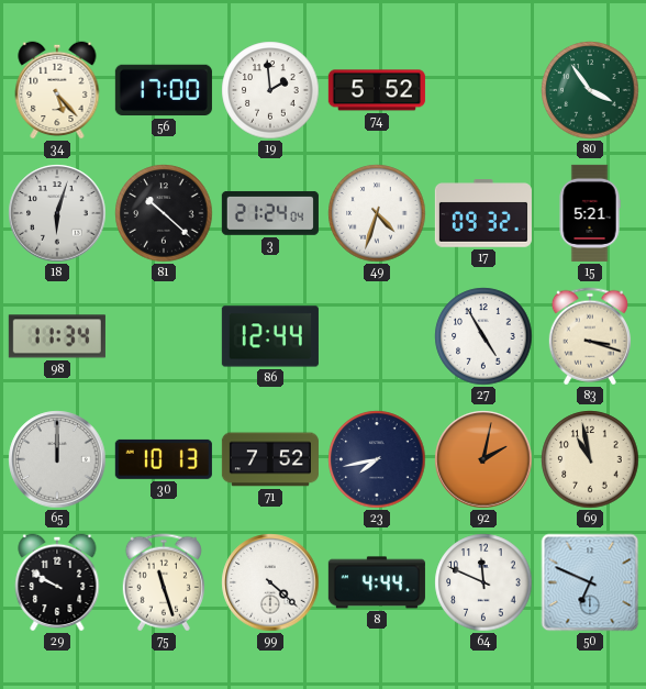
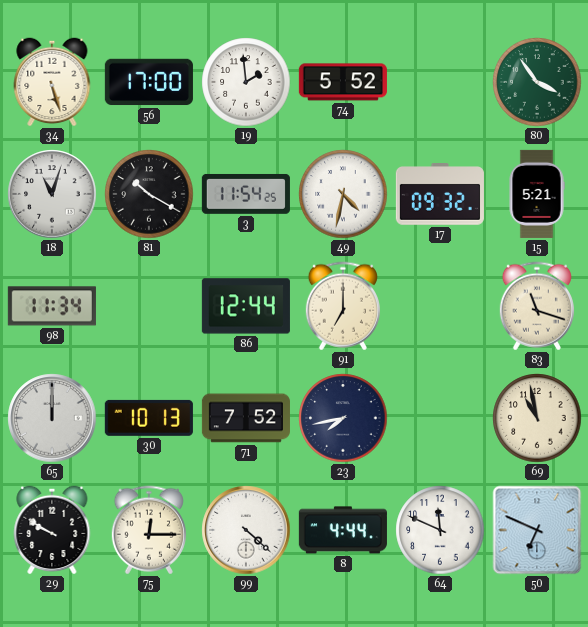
34: 5:23 -> 5:27
18: 6:03 -> 11:03
81: 10:22 -> 10:20
3: 21:24 -> 11:54
49: 4:33 -> 4:32
91: none -> 7:00
27: 4:55 -> none
83: 3:18 -> 11:18
92: 2:02 -> none
75: 11:27 -> 12:15
